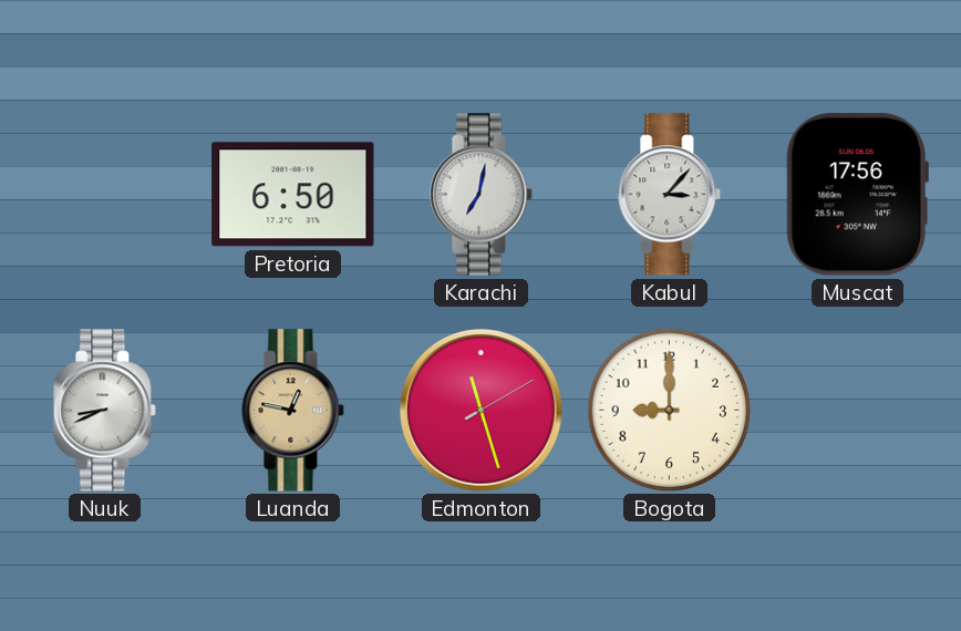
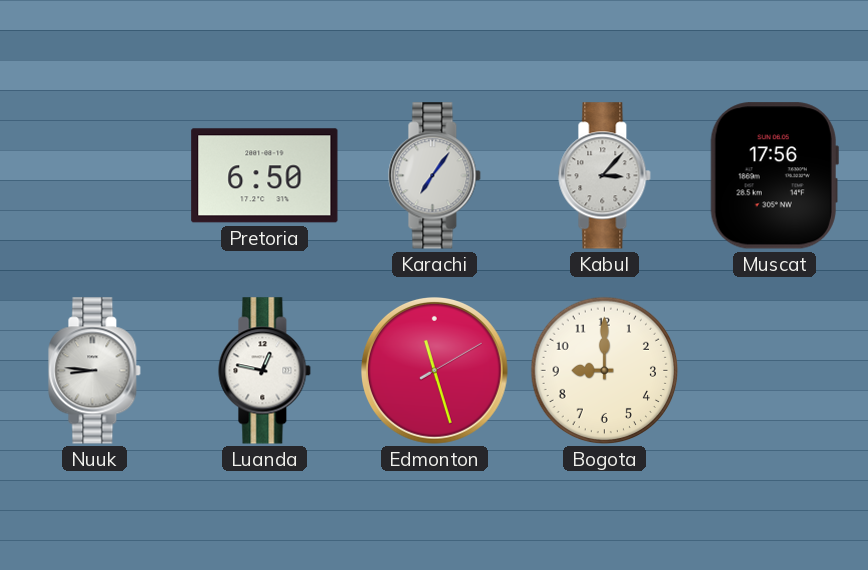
Karachi: 7:02 -> 7:06
Nuuk: 8:41 -> 8:46
Luanda dial: champagne -> white
